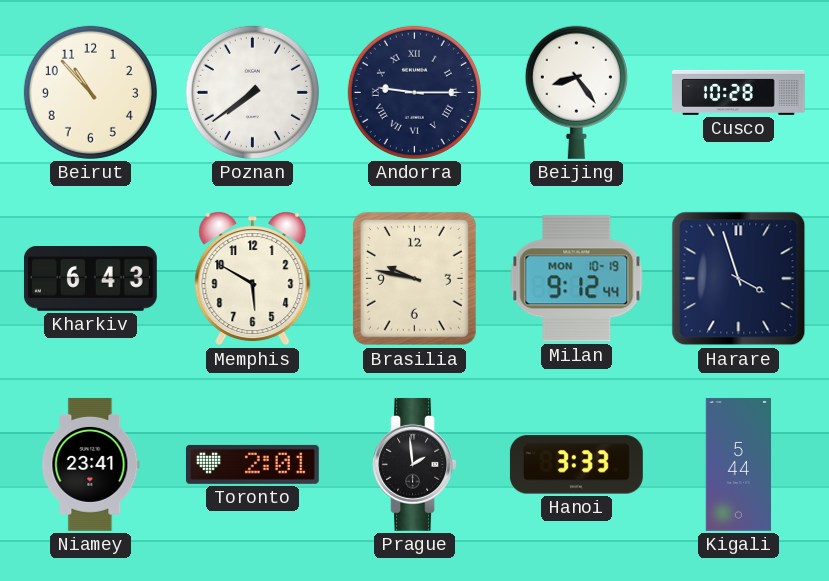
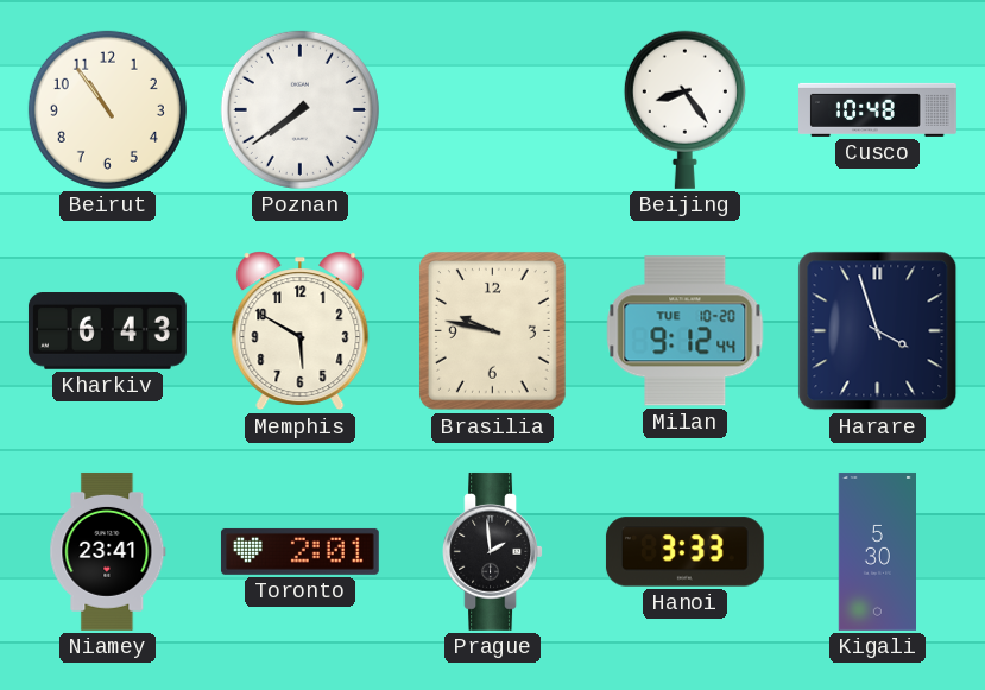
Beirut: 10:53 -> 10:54
Andorra: 9:15 -> none
Cusco: 10:28 -> 10:48
Milan date: MON 10-19 -> TUE 10-20
Kigali: 5:44 -> 5:30
